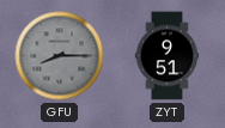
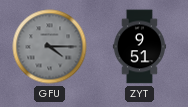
GFU: 8:15 -> 4:15
